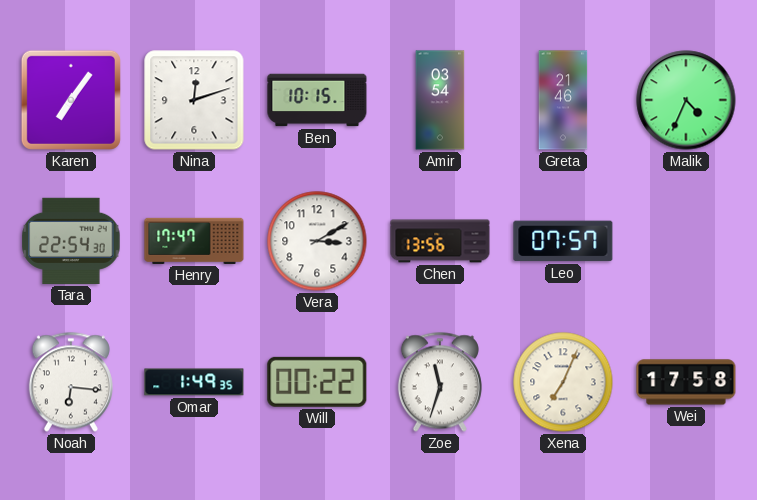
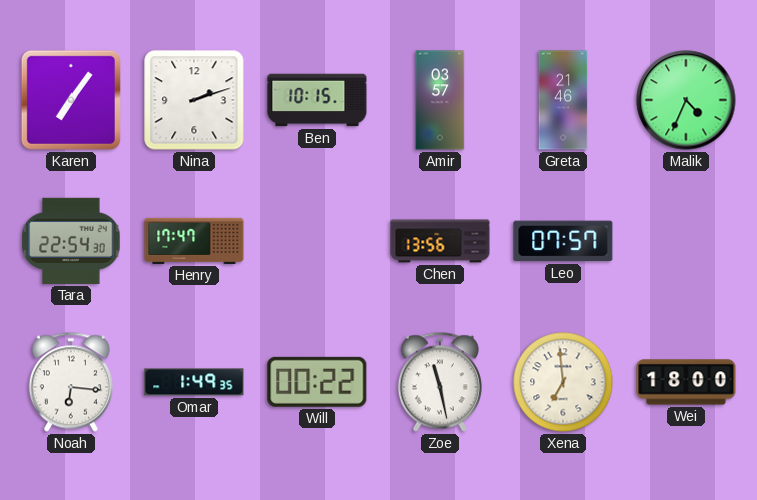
Nina: 12:12 -> 2:12
Amir: 03:54 -> 03:57
Vera: 3:10 -> none
Zoe: 11:33 -> 11:28
Xena: 7:04 -> 6:59
Wei: 17:58 -> 18:00
